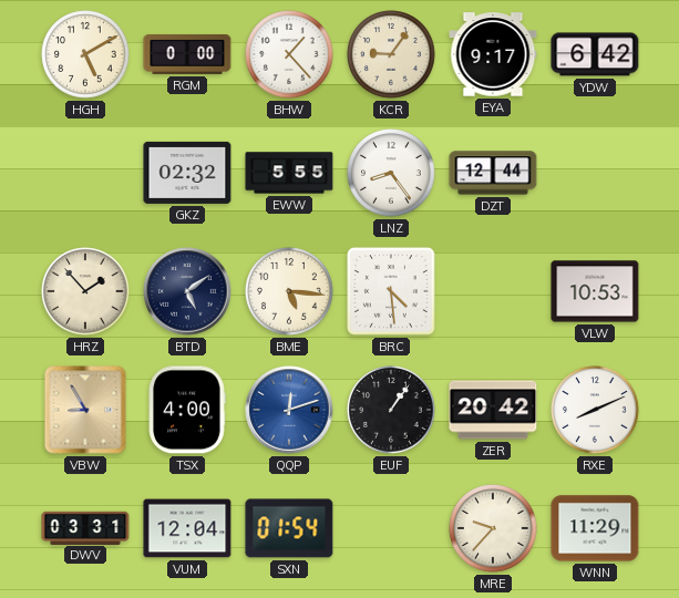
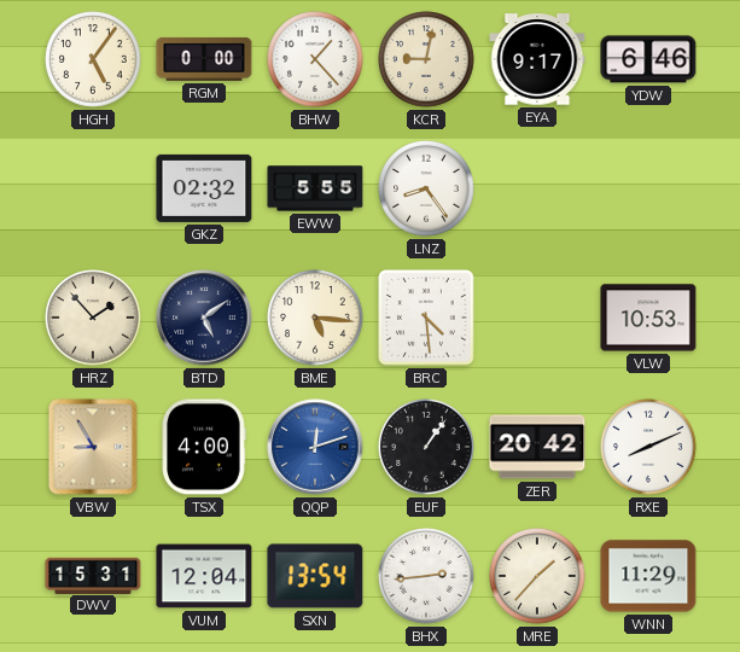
HGH: 5:10 -> 5:06
KCR: 9:06 -> 9:02
YDW: 6:42 -> 6:46
DZT: 12:44 -> none
DWV: 03:31 -> 15:31
SXN: 01:54 -> 13:54
BHX: none -> 2:44
MRE: 9:37 -> 1:37
